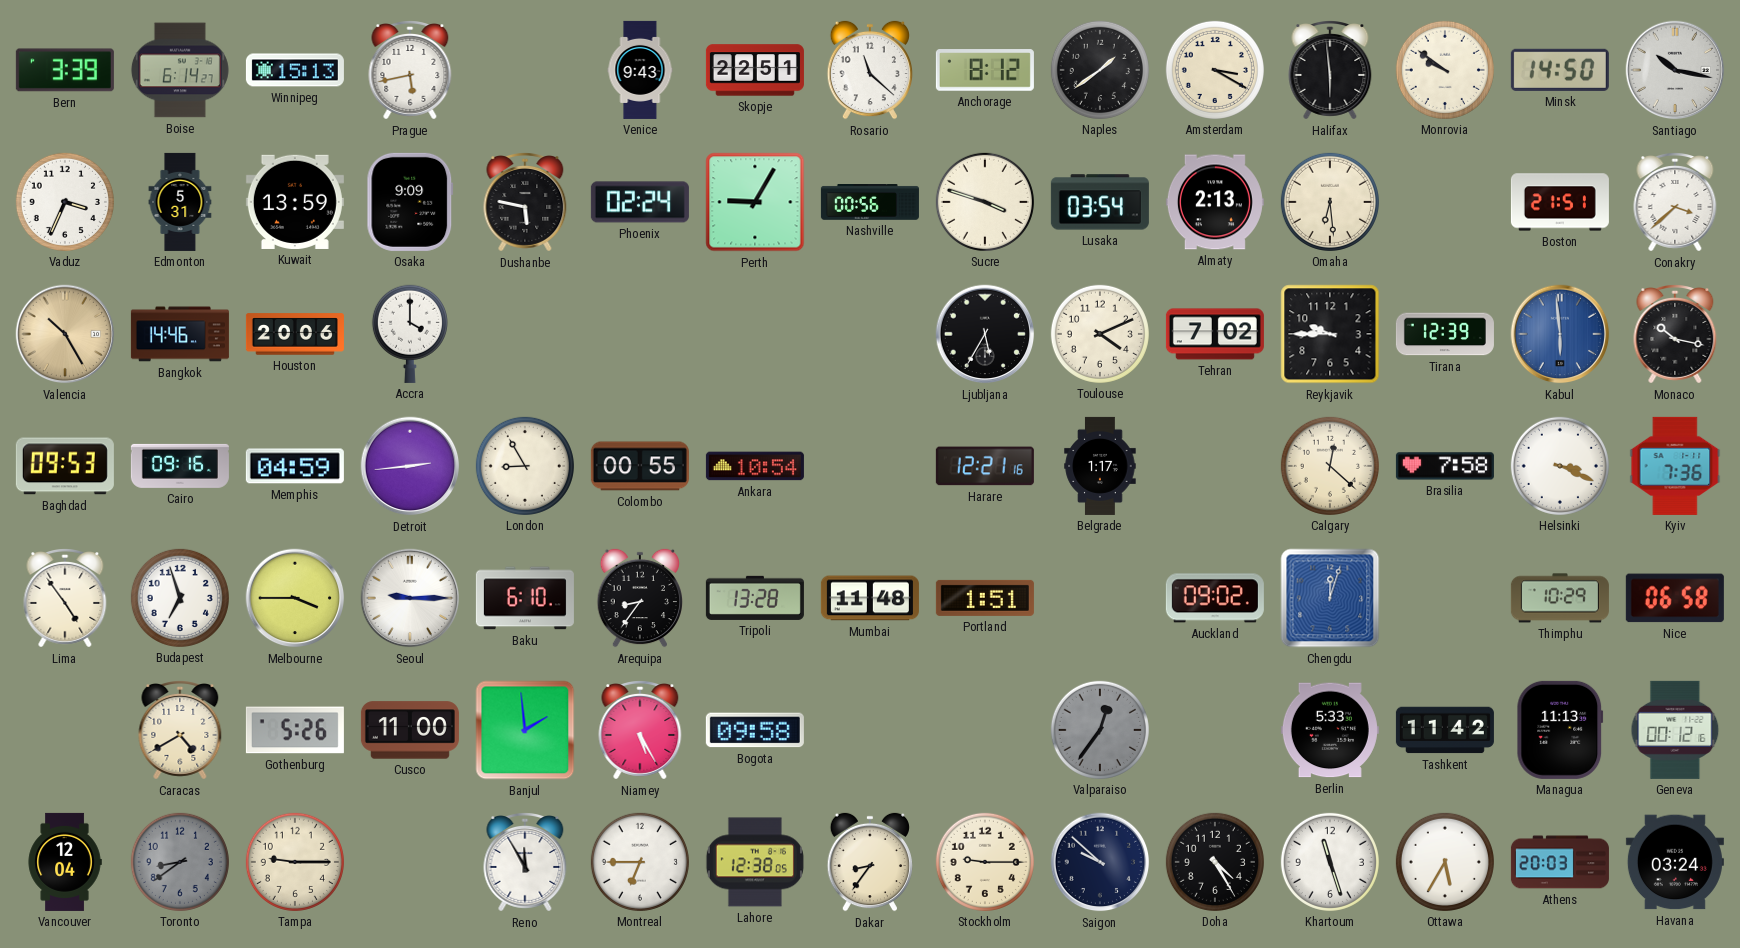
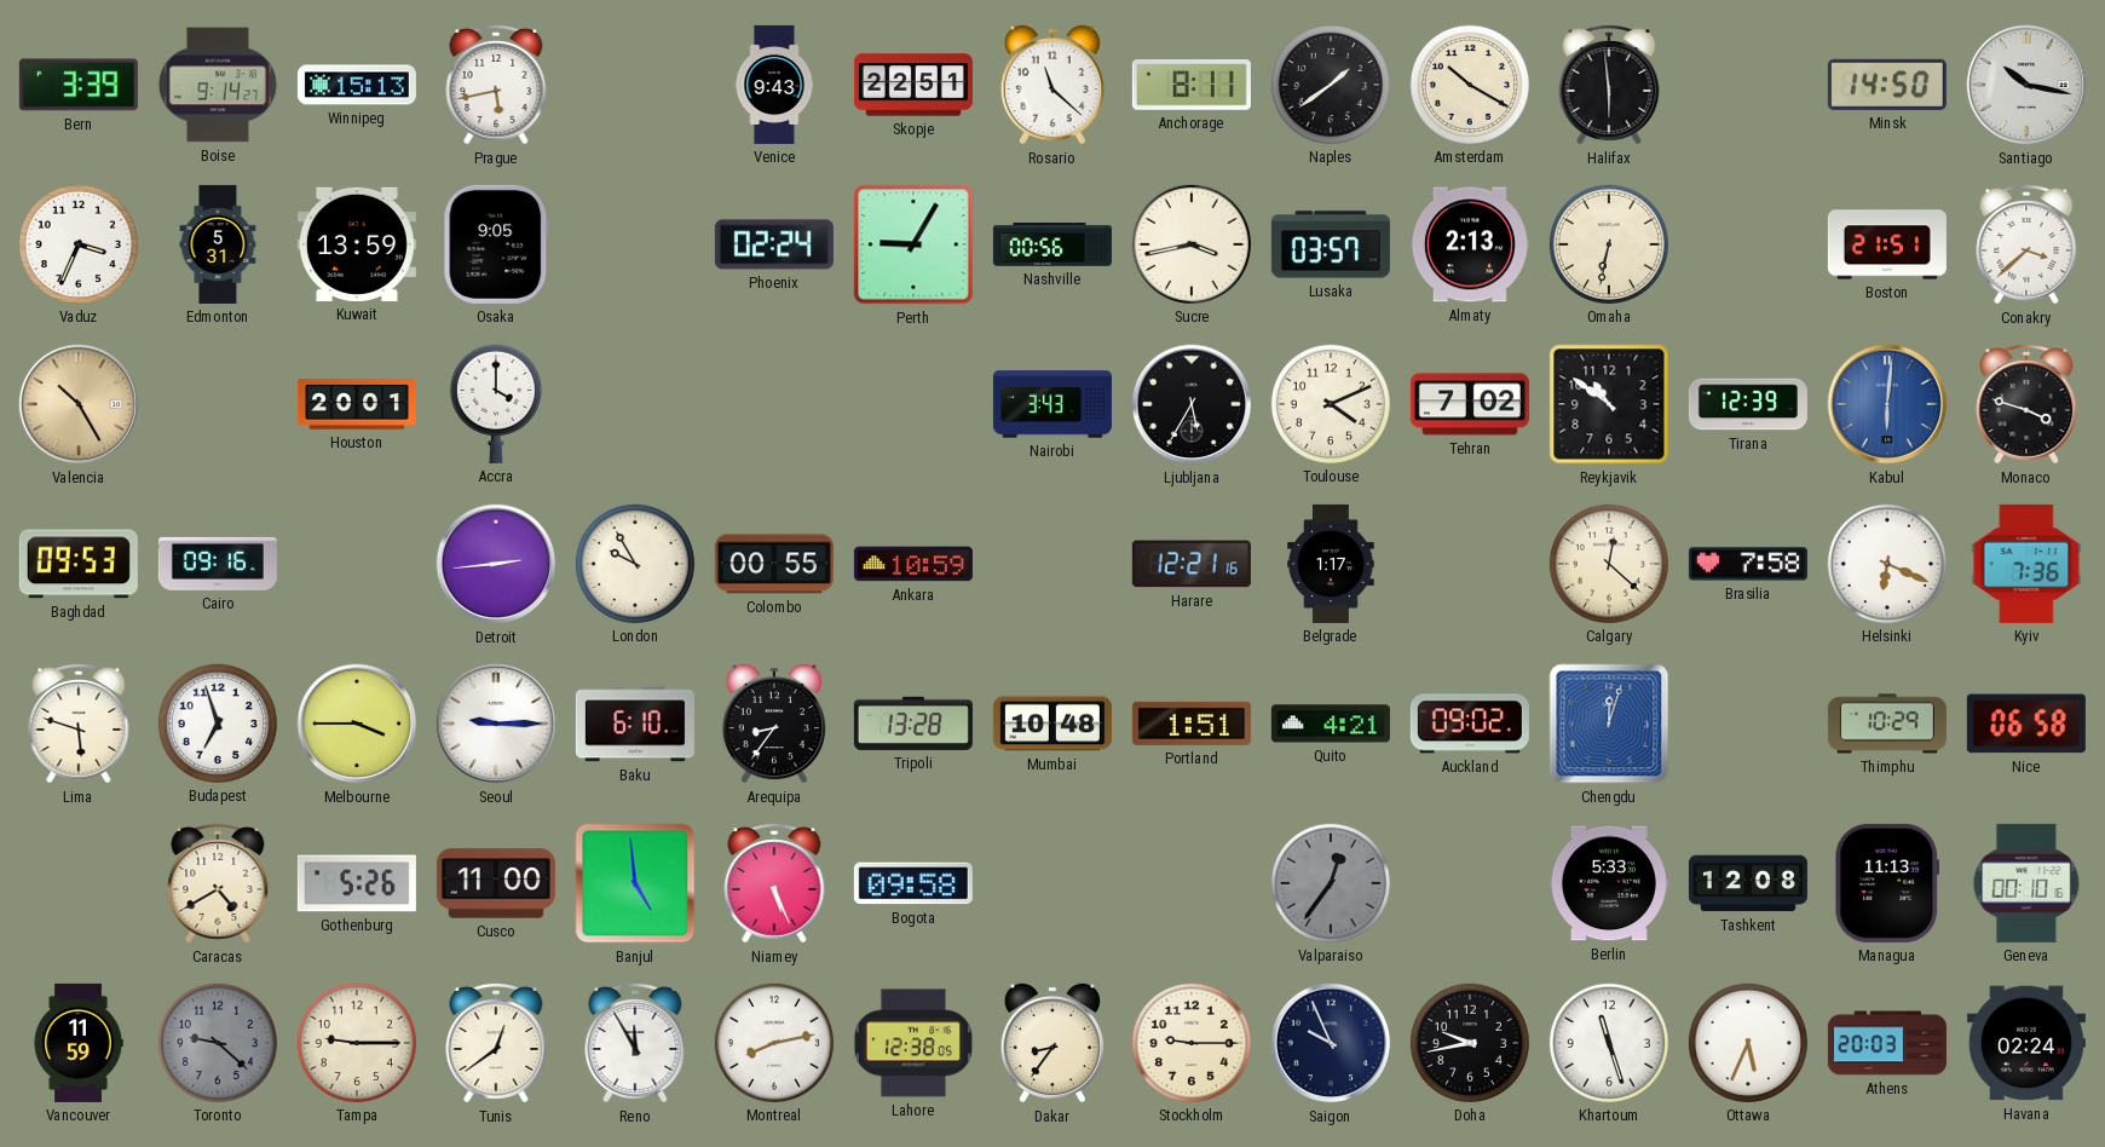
Boise: 6:14 -> 9:14
Anchorage: 8:12 -> 8:11
Amsterdam: 3:20 -> 10:20
Monrovia: 9:51 -> none
Osaka: 9:09 -> 9:05
Dushanbe: 5:47 -> none
Sucre: 3:48 -> 3:43
Lusaka: 03:54 -> 03:57
Omaha: 6:29 -> 6:32
Bangkok: 14:46 -> none
Houston: 20:06 -> 20:01
Nairobi: none -> 3:43
Reykjavik: 9:45 -> 10:51
Kabul: 5:59 -> 6:01
Monaco: 10:17 -> 3:48
Memphis: 04:59 -> none
London: 8:55 -> 9:55
Ankara: 10:54 -> 10:59
Helsinki: 3:19 -> 6:19
Lima: 4:54 -> 5:48
Mumbai: 11:48 -> 10:48
Quito: none -> 4:21
Banjul: 1:59 -> 4:59
Niamey: 5:25 -> 5:26
Tashkent: 11:42 -> 12:08
Geneva: 00:12 -> 00:10
Vancouver: 12:04 -> 11:59
Toronto: 8:39 -> 9:22
Tunis: none -> 12:39
Montreal: 6:45 -> 8:13
Saigon: 9:52 -> 9:56
Doha: 4:25 -> 9:43
Ottawa: 5:35 -> 5:34
Havana: 03:24 -> 02:24
